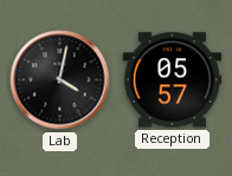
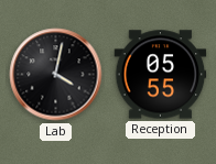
Reception: 05:57 -> 05:55
